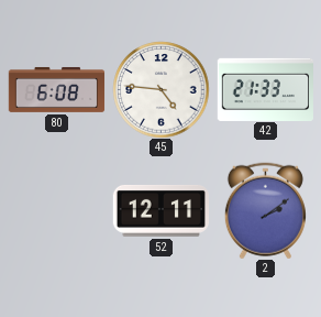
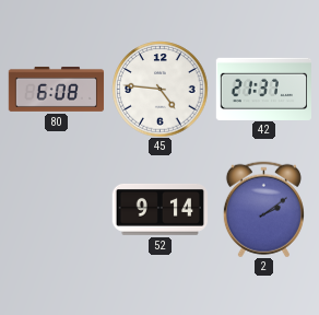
42: 21:33 -> 21:37
52: 12:11 -> 9:14
